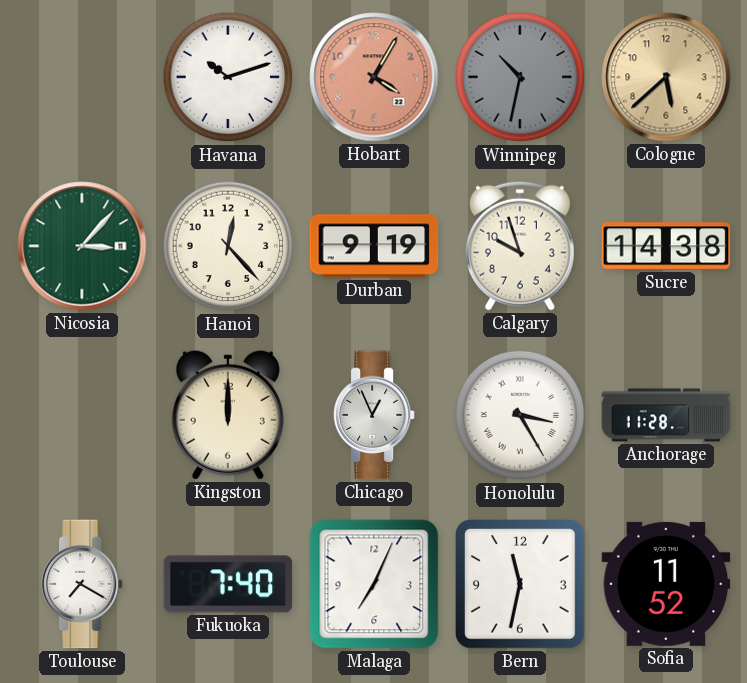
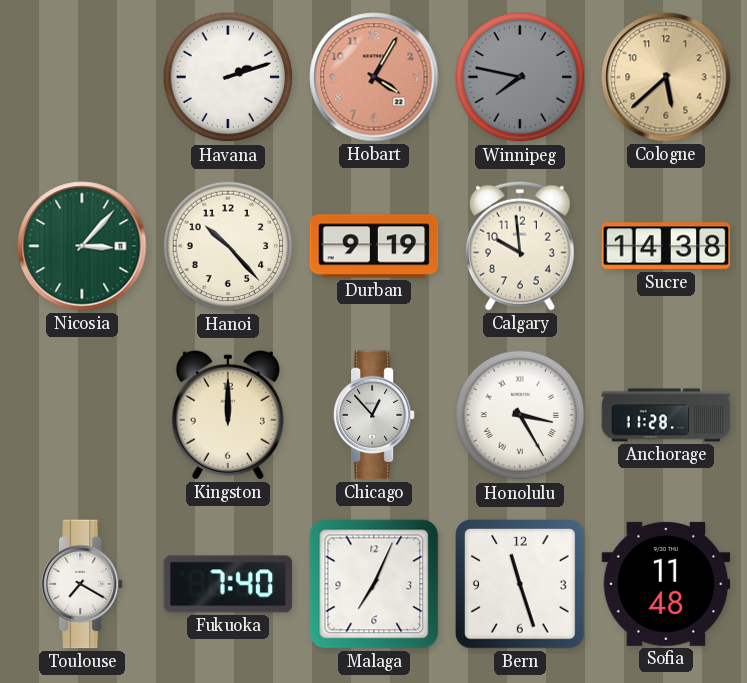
Havana: 10:12 -> 2:12
Winnipeg: 10:32 -> 7:47
Hanoi: 12:23 -> 10:23
Calgary: 9:57 -> 9:59
Chicago: 12:56 -> 12:53
Bern: 11:32 -> 11:27
Sofia: 11:52 -> 11:48
